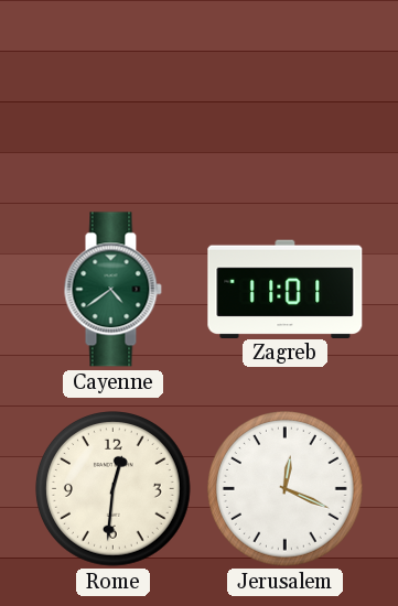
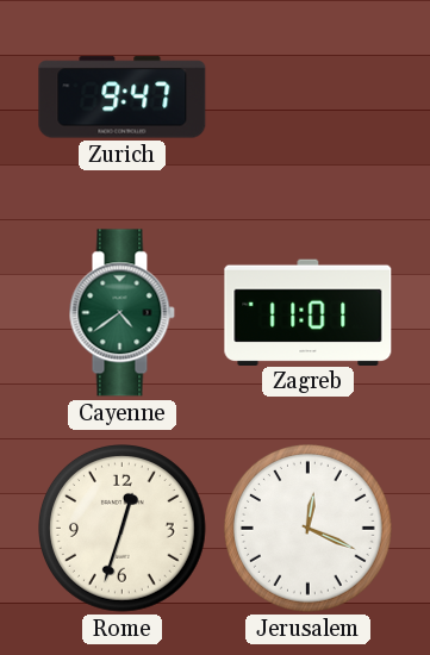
Zurich: none -> 9:47
Rome: 12:31 -> 12:33
